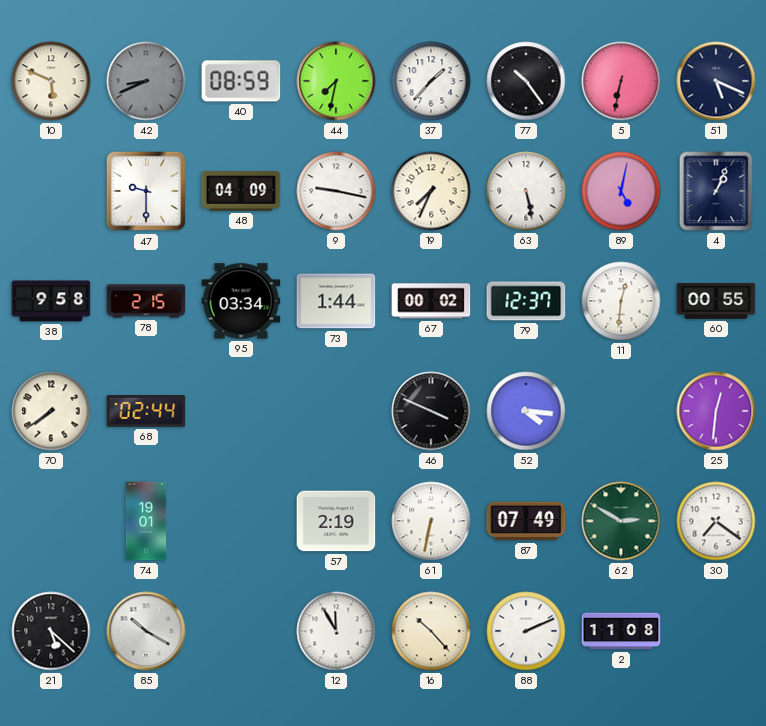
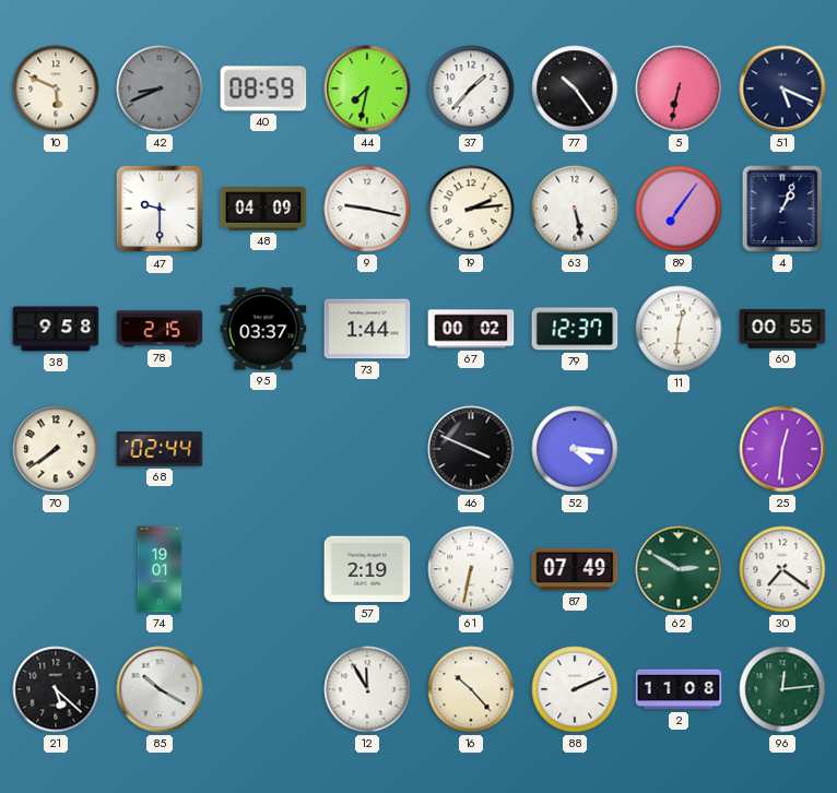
19: 7:34 -> 2:14
89: 5:02 -> 7:06
95: 03:34 -> 03:37
96: none -> 12:14
